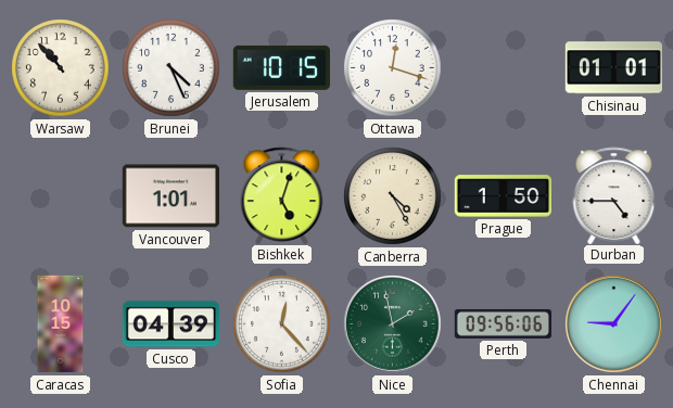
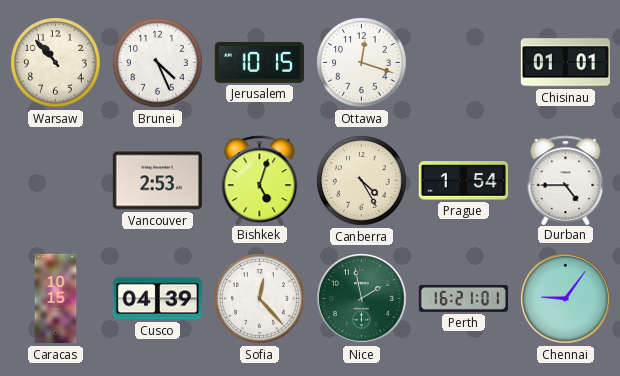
Vancouver: 1:01 -> 2:53
Prague: 1:50 -> 1:54
Perth: 09:56 -> 16:21
